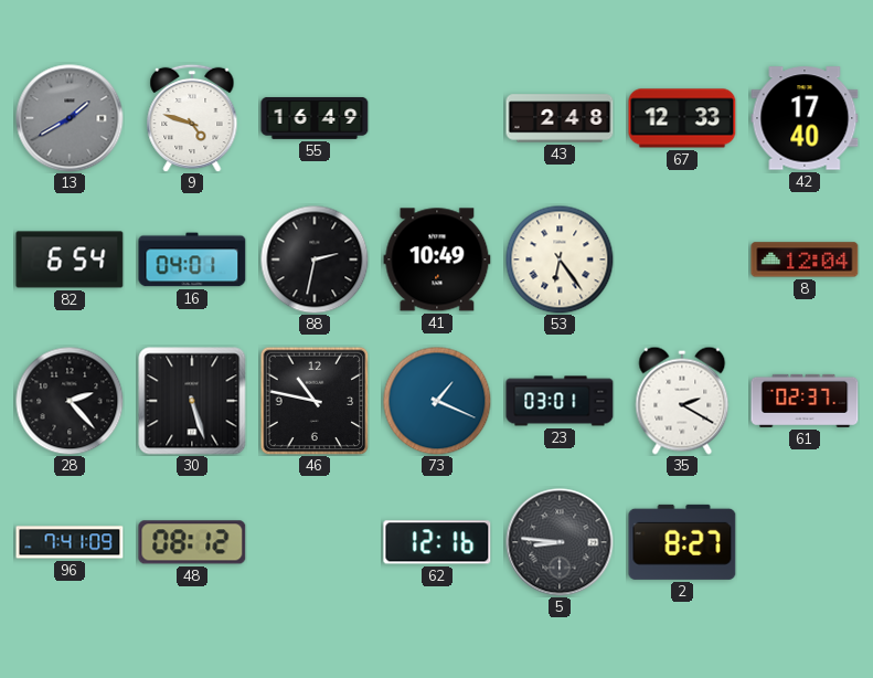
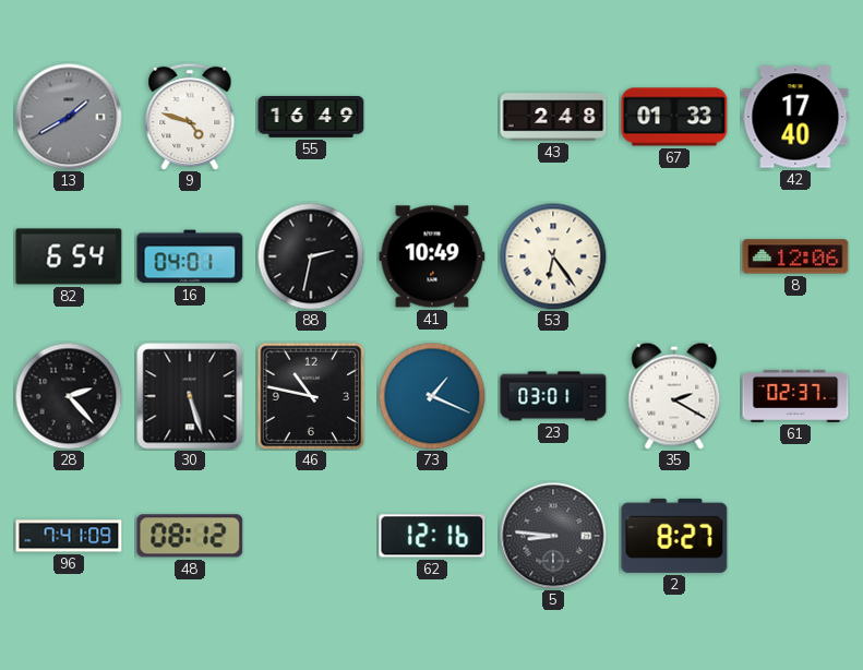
67: 12:33 -> 01:33
8: 12:04 -> 12:06
